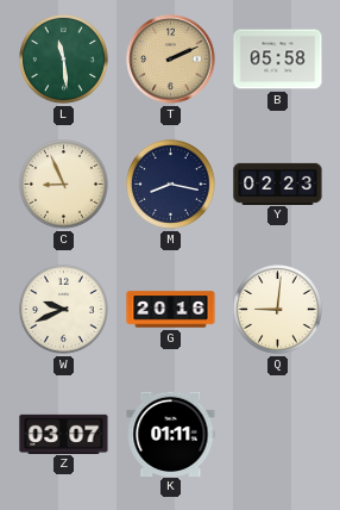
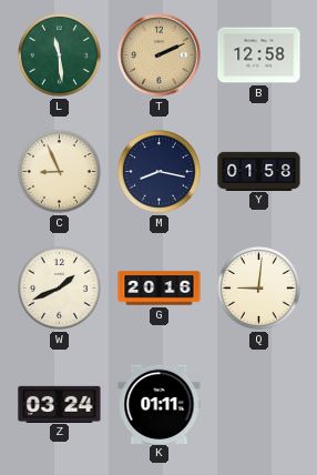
B: 05:58 -> 12:58
Y: 02:23 -> 01:58
W: 9:41 -> 1:41
Z: 03:07 -> 03:24
